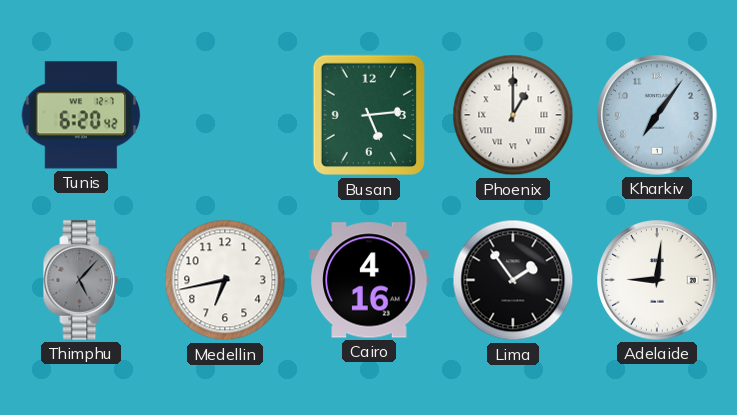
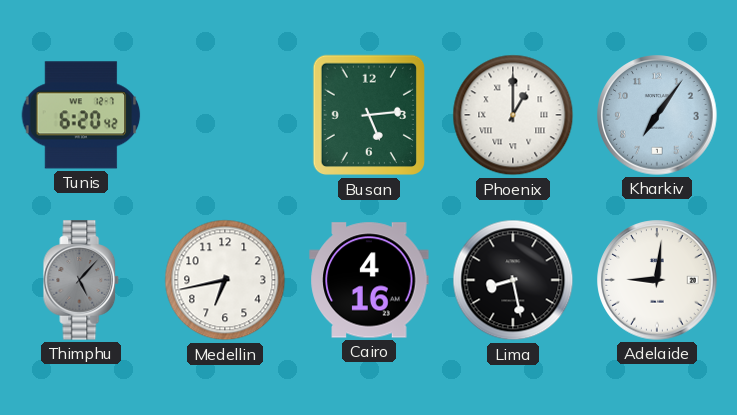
Lima: 1:54 -> 8:28
